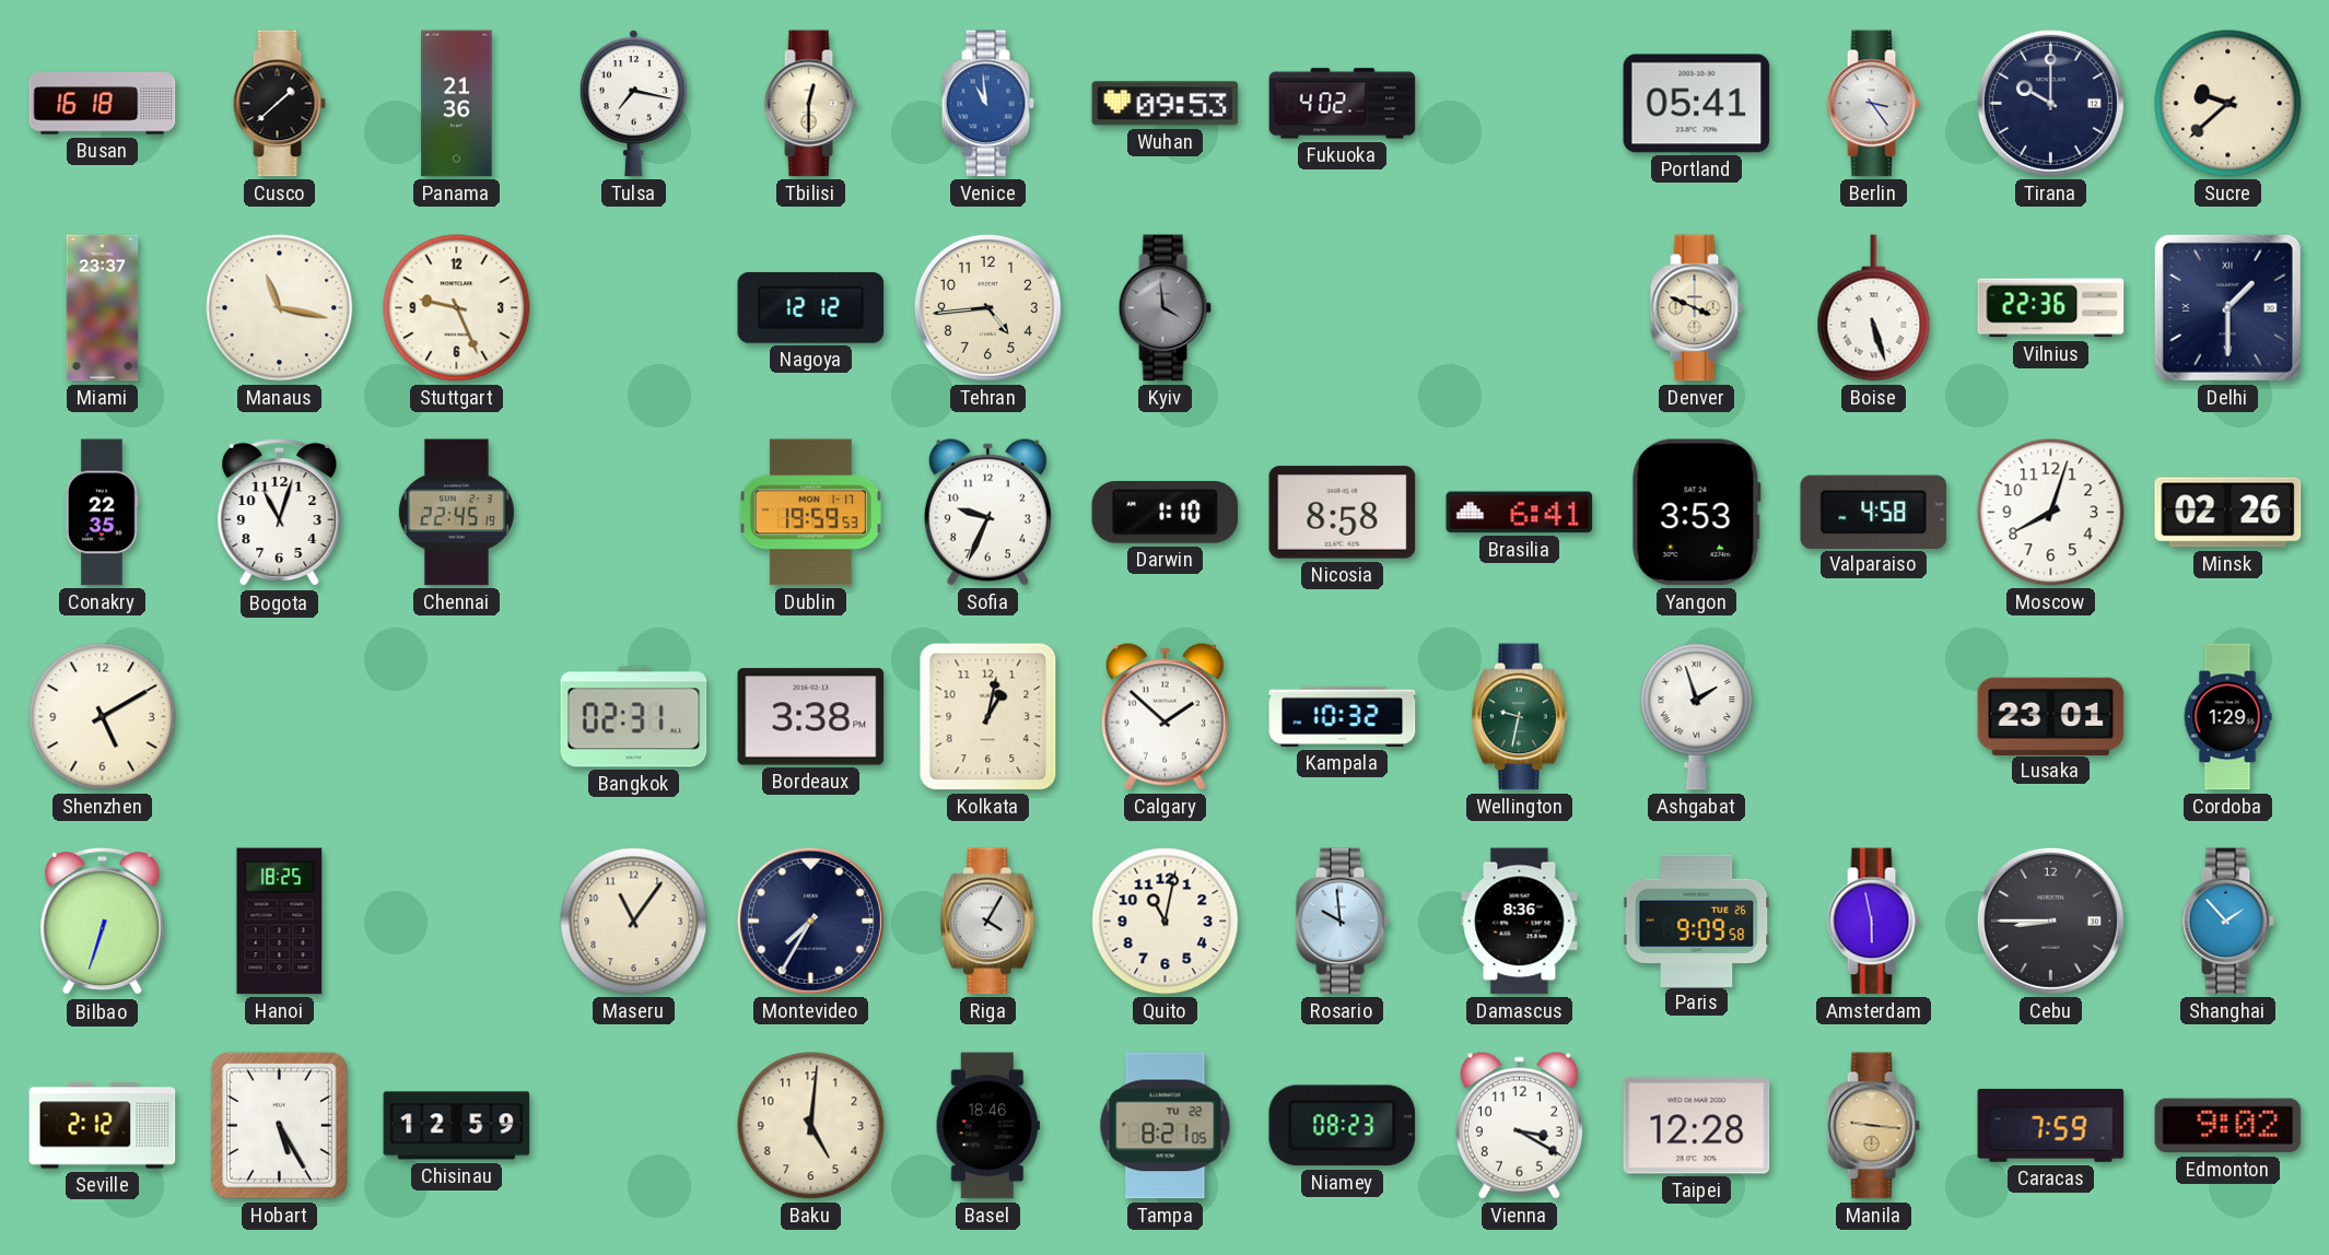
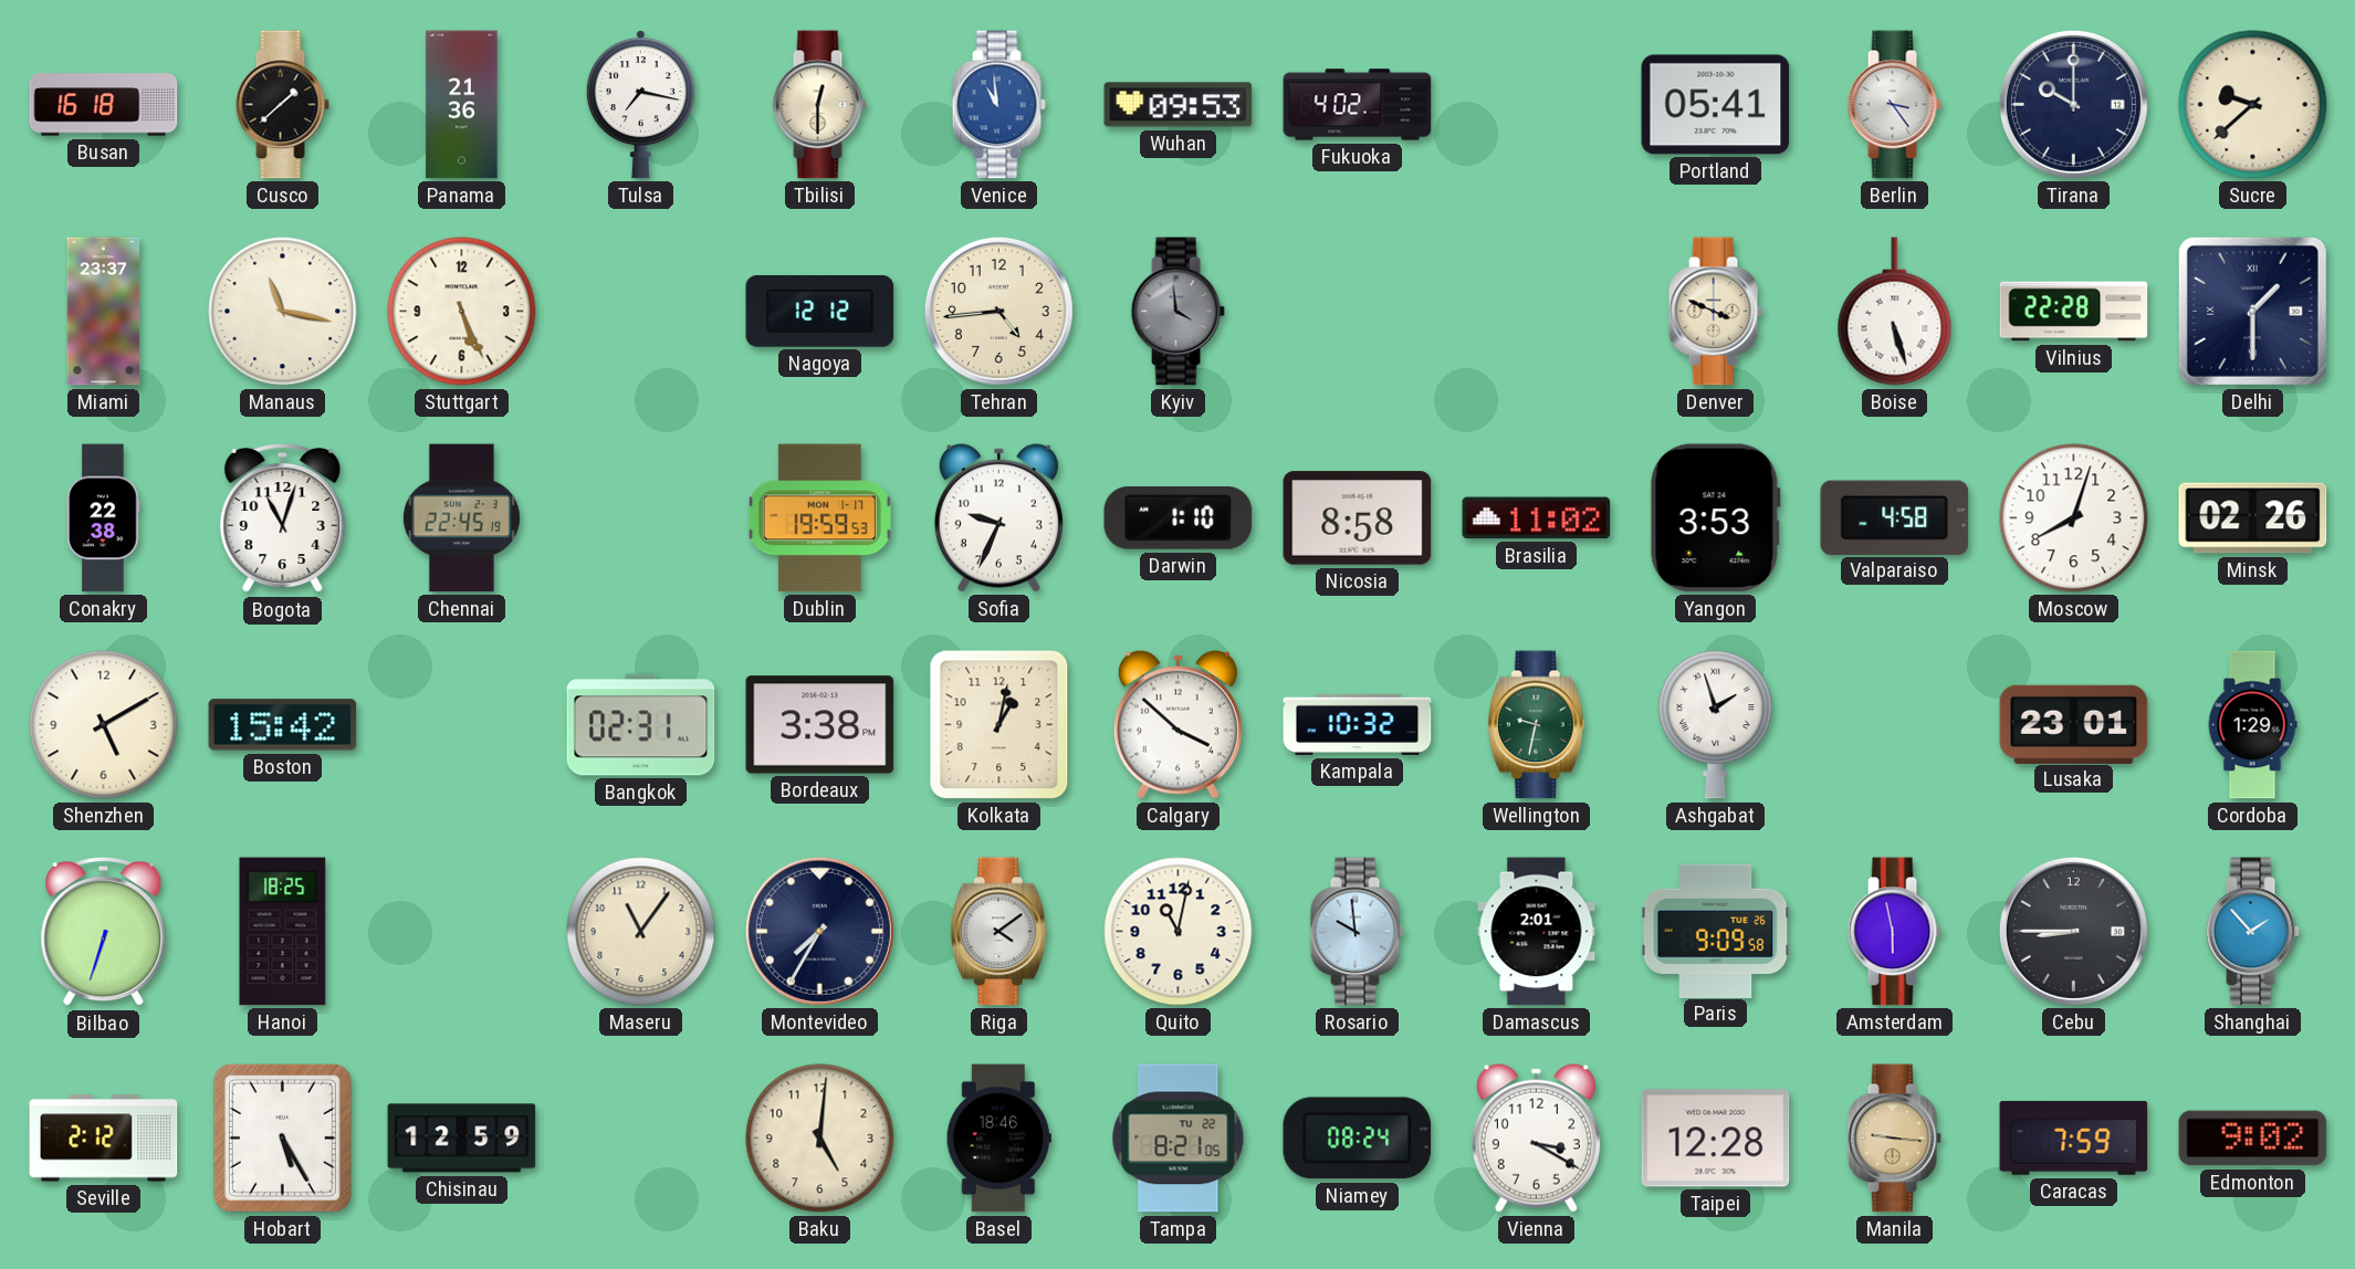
Stuttgart: 9:26 -> 5:26
Vilnius: 22:36 -> 22:28
Conakry: 22:35 -> 22:38
Brasilia: 6:41 -> 11:02
Boston: none -> 15:42
Calgary: 1:52 -> 3:52
Riga: 4:05 -> 4:09
Damascus: 8:36 -> 2:01
Niamey: 08:23 -> 08:24
